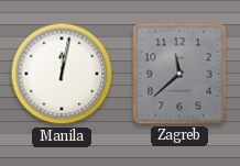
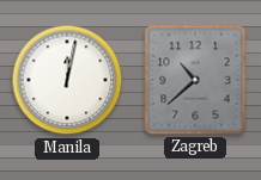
Zagreb: 11:38 -> 10:38
